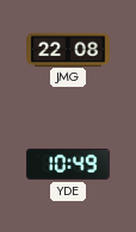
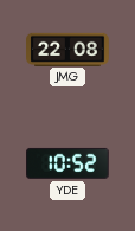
YDE: 10:49 -> 10:52
